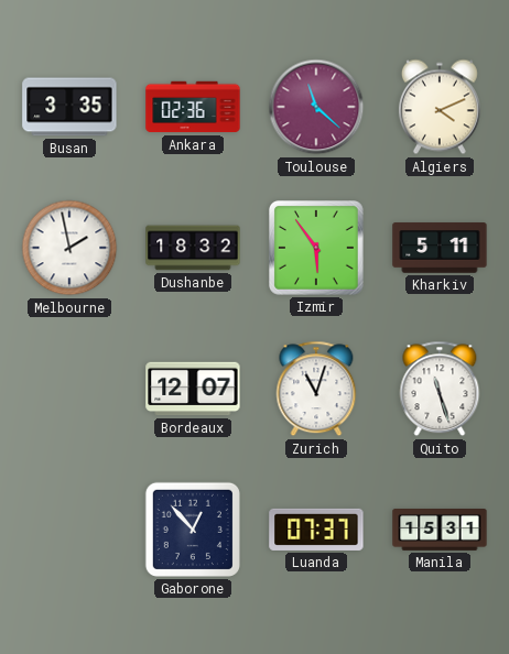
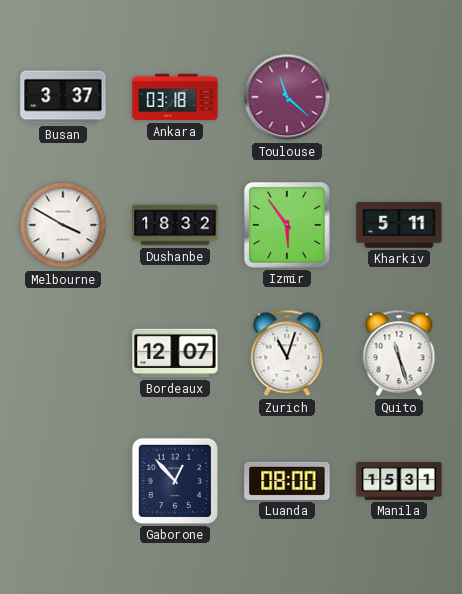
Busan: 3:35 -> 3:37
Ankara: 02:36 -> 03:18
Algiers: 4:11 -> none
Melbourne: 1:58 -> 3:50
Luanda: 07:37 -> 08:00
